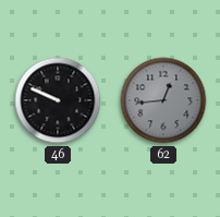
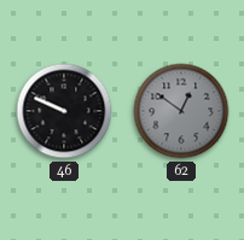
62: 12:44 -> 12:51
